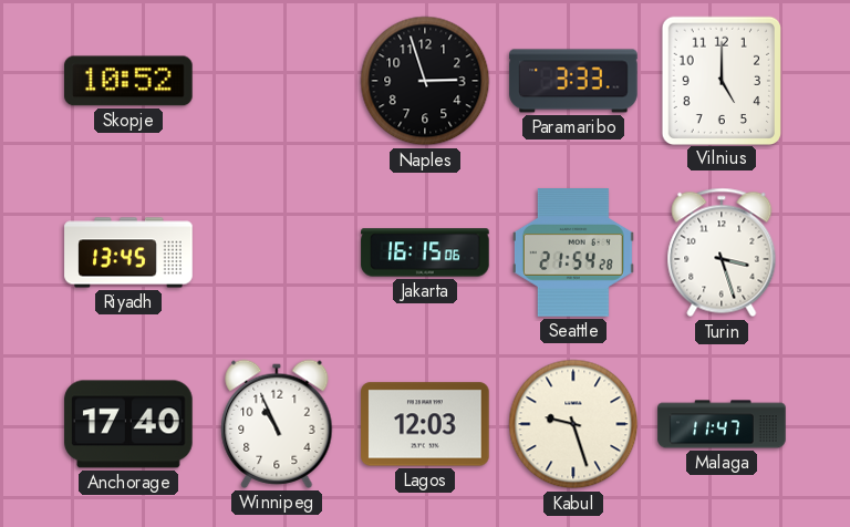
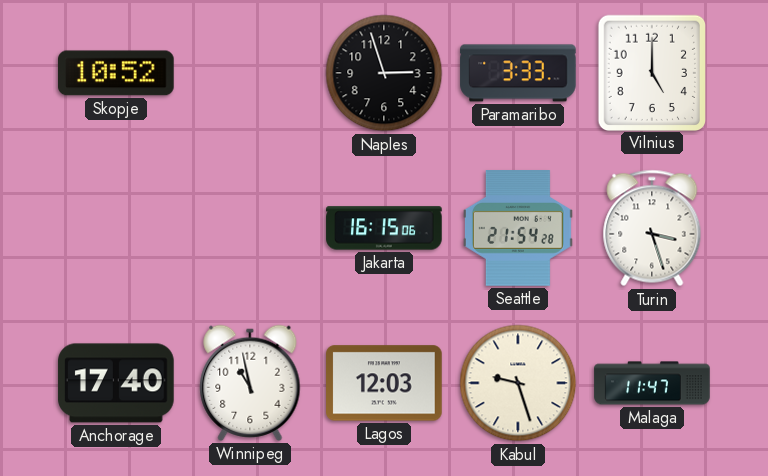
Riyadh: 13:45 -> none
Winnipeg: 10:56 -> 10:58
